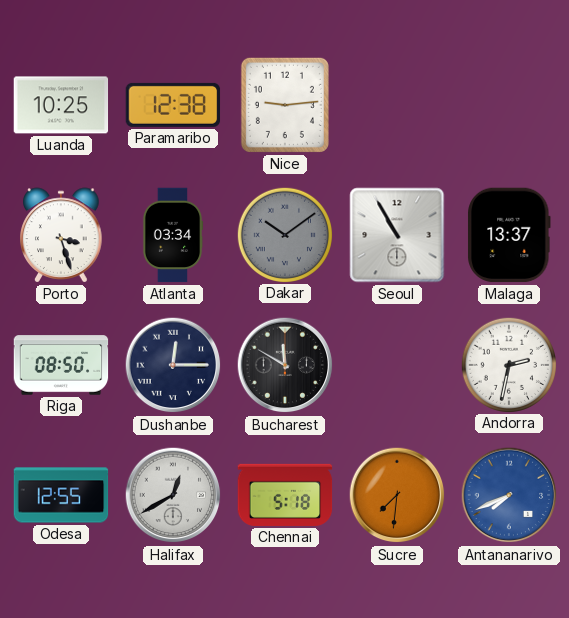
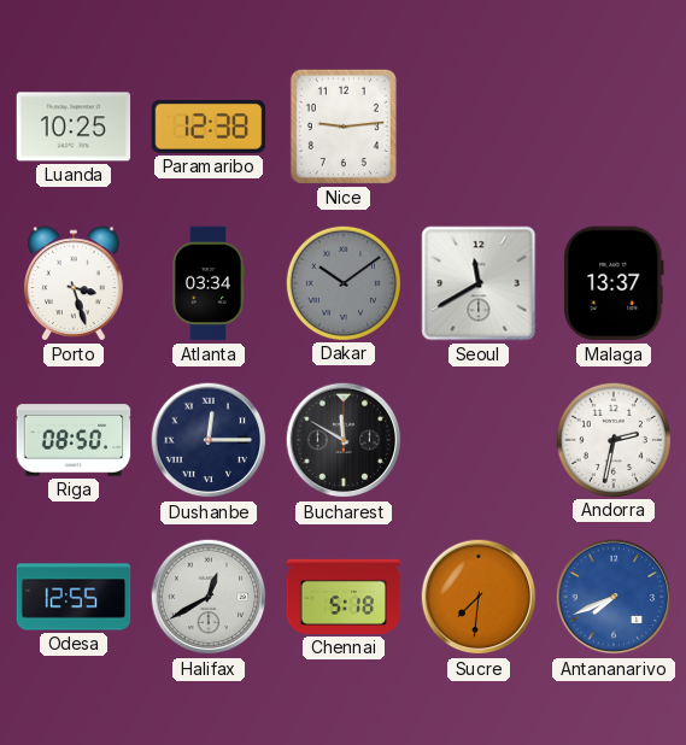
Seoul: 10:55 -> 11:40
